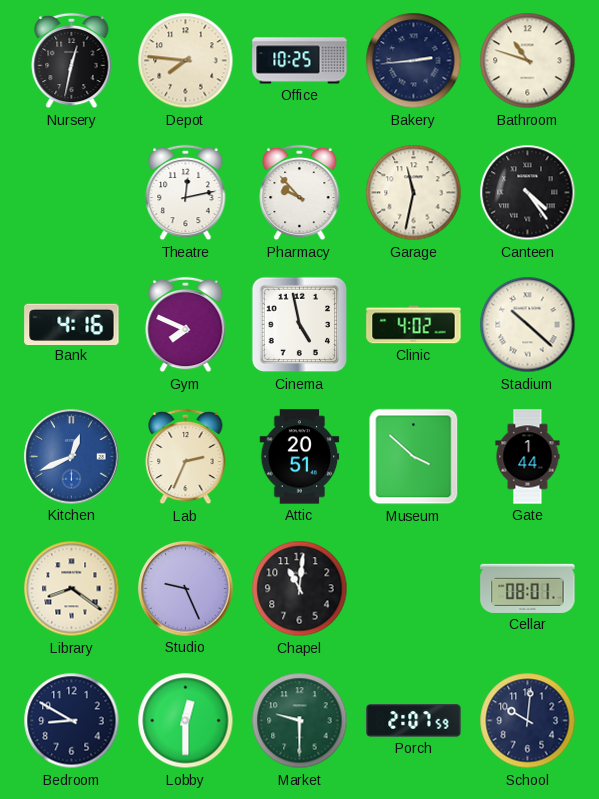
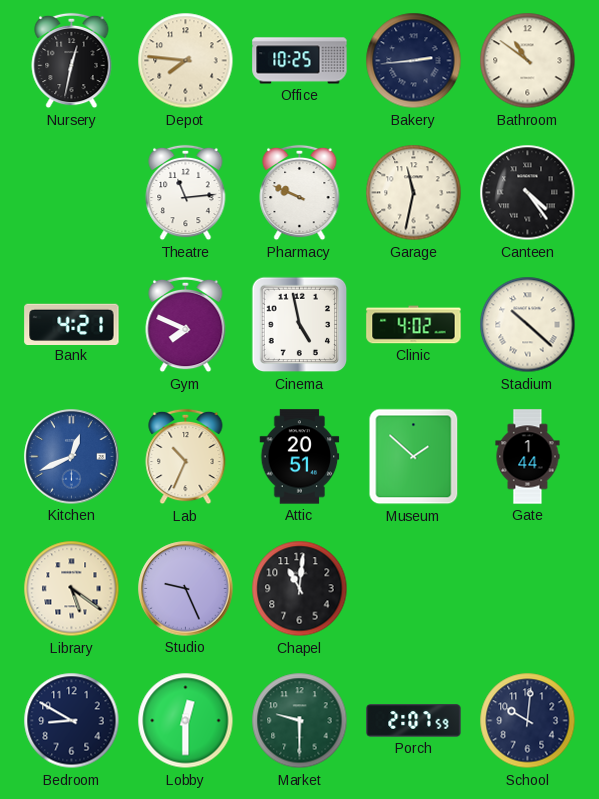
Bathroom: 10:48 -> 10:51
Theatre: 12:13 -> 11:14
Pharmacy: 9:53 -> 9:49
Bank: 4:16 -> 4:21
Lab: 2:34 -> 10:34
Museum: 3:52 -> 1:52
Library: 8:21 -> 5:21
Cellar: 08:01 -> none
